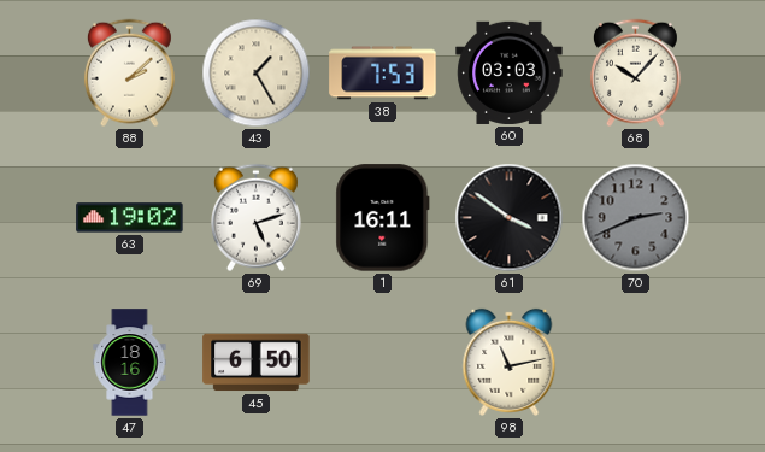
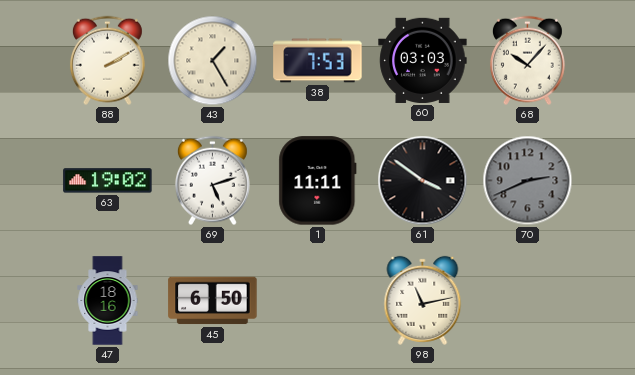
88: 2:08 -> 2:10
1: 16:11 -> 11:11
